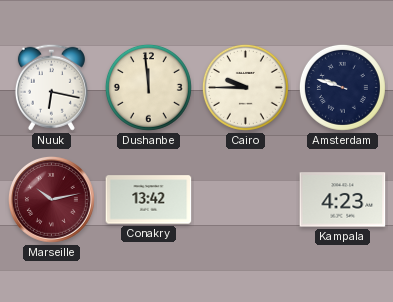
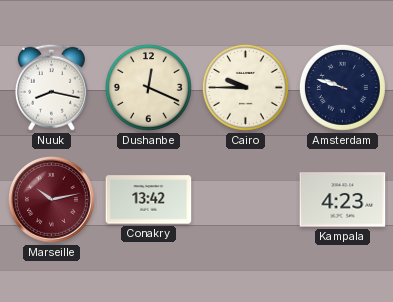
Nuuk: 6:17 -> 8:17
Dushanbe: 11:59 -> 12:19
